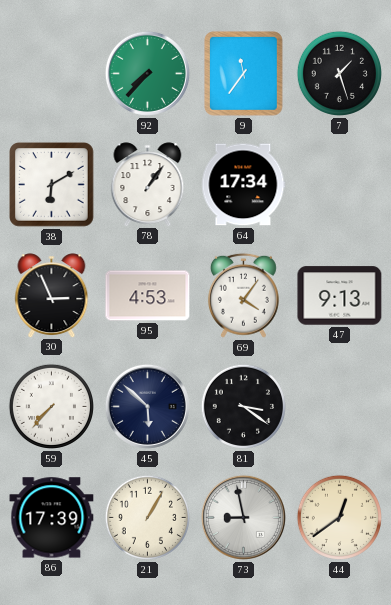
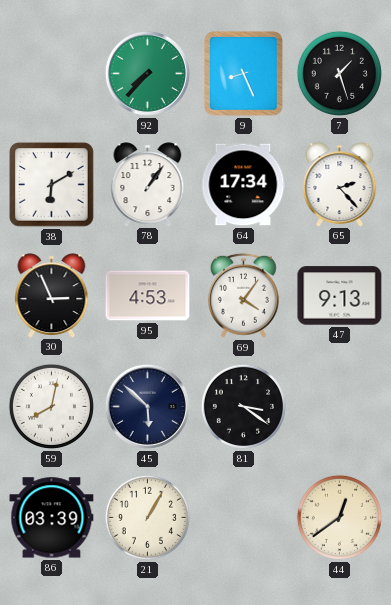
9: 11:36 -> 8:26
65: none -> 2:23
59: 7:37 -> 8:02
86: 17:39 -> 03:39
73: 8:58 -> none
